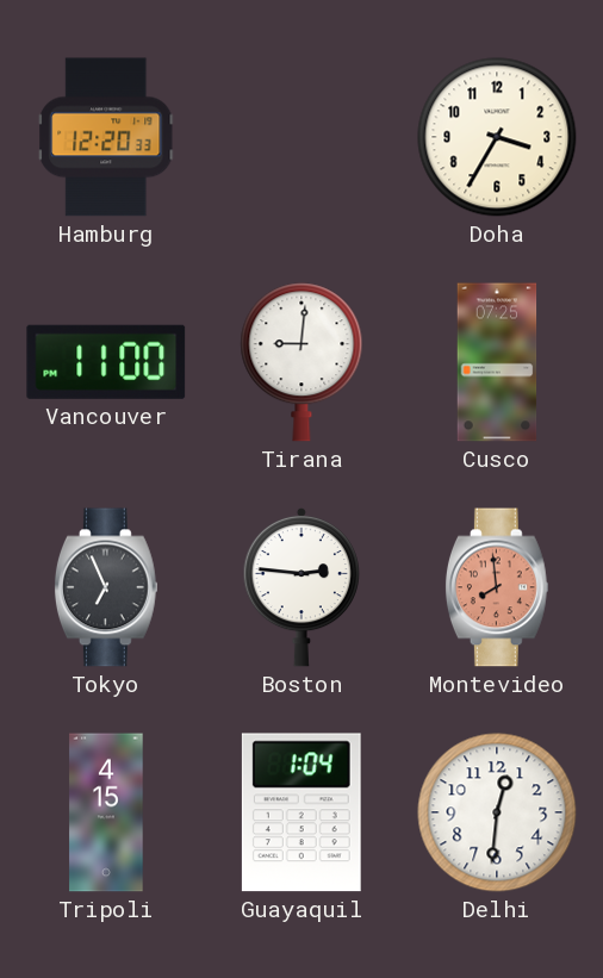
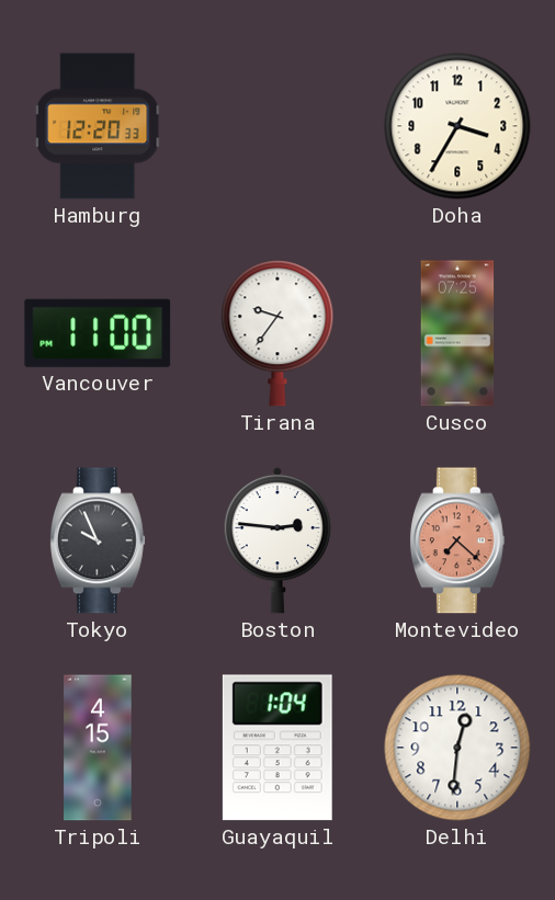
Tirana: 9:01 -> 9:36
Tokyo: 6:56 -> 9:56
Montevideo: 7:59 -> 7:22
